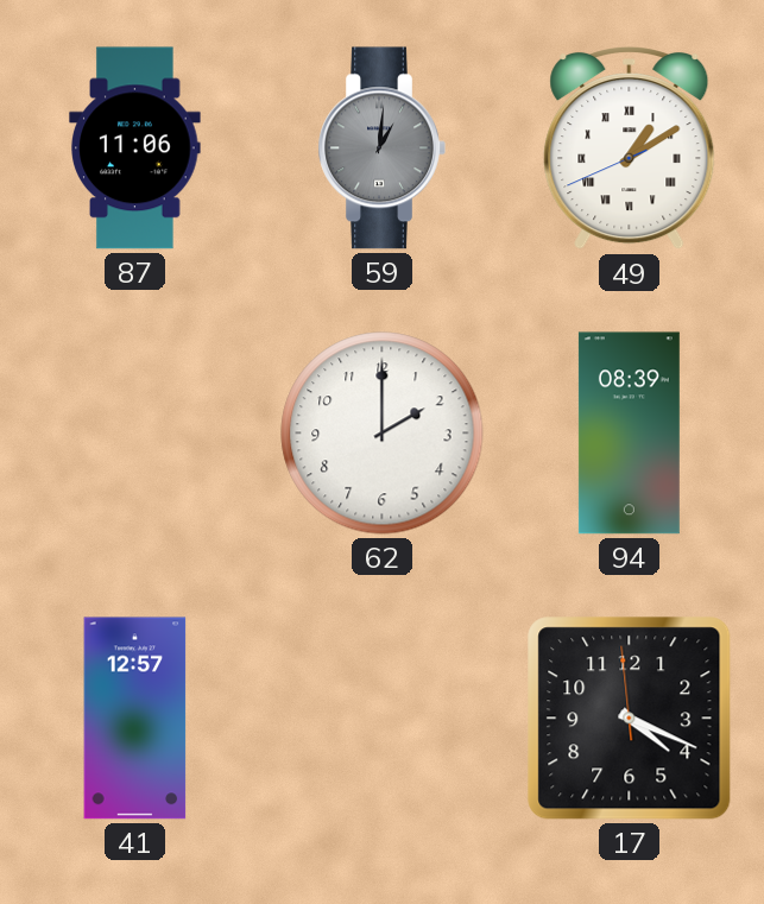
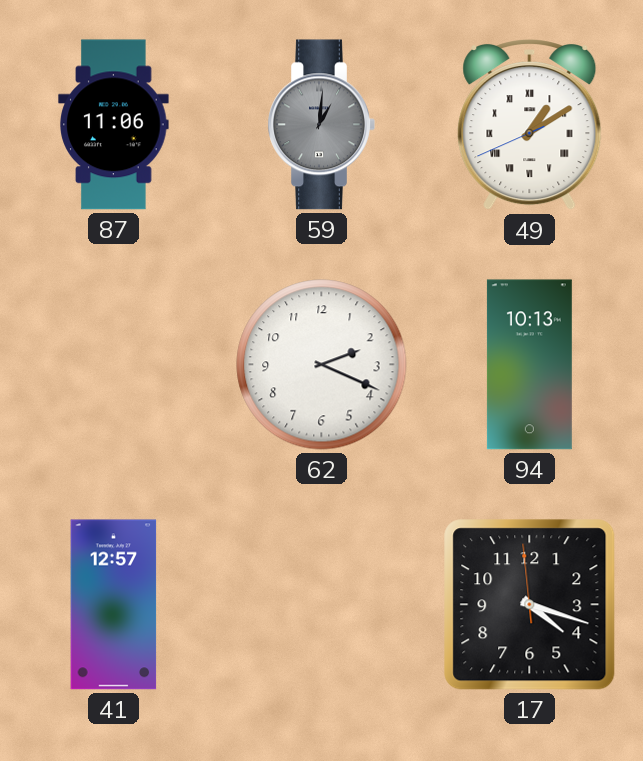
62: 2:00 -> 2:19
94: 08:39 -> 10:13
17: 4:18 -> 4:17
